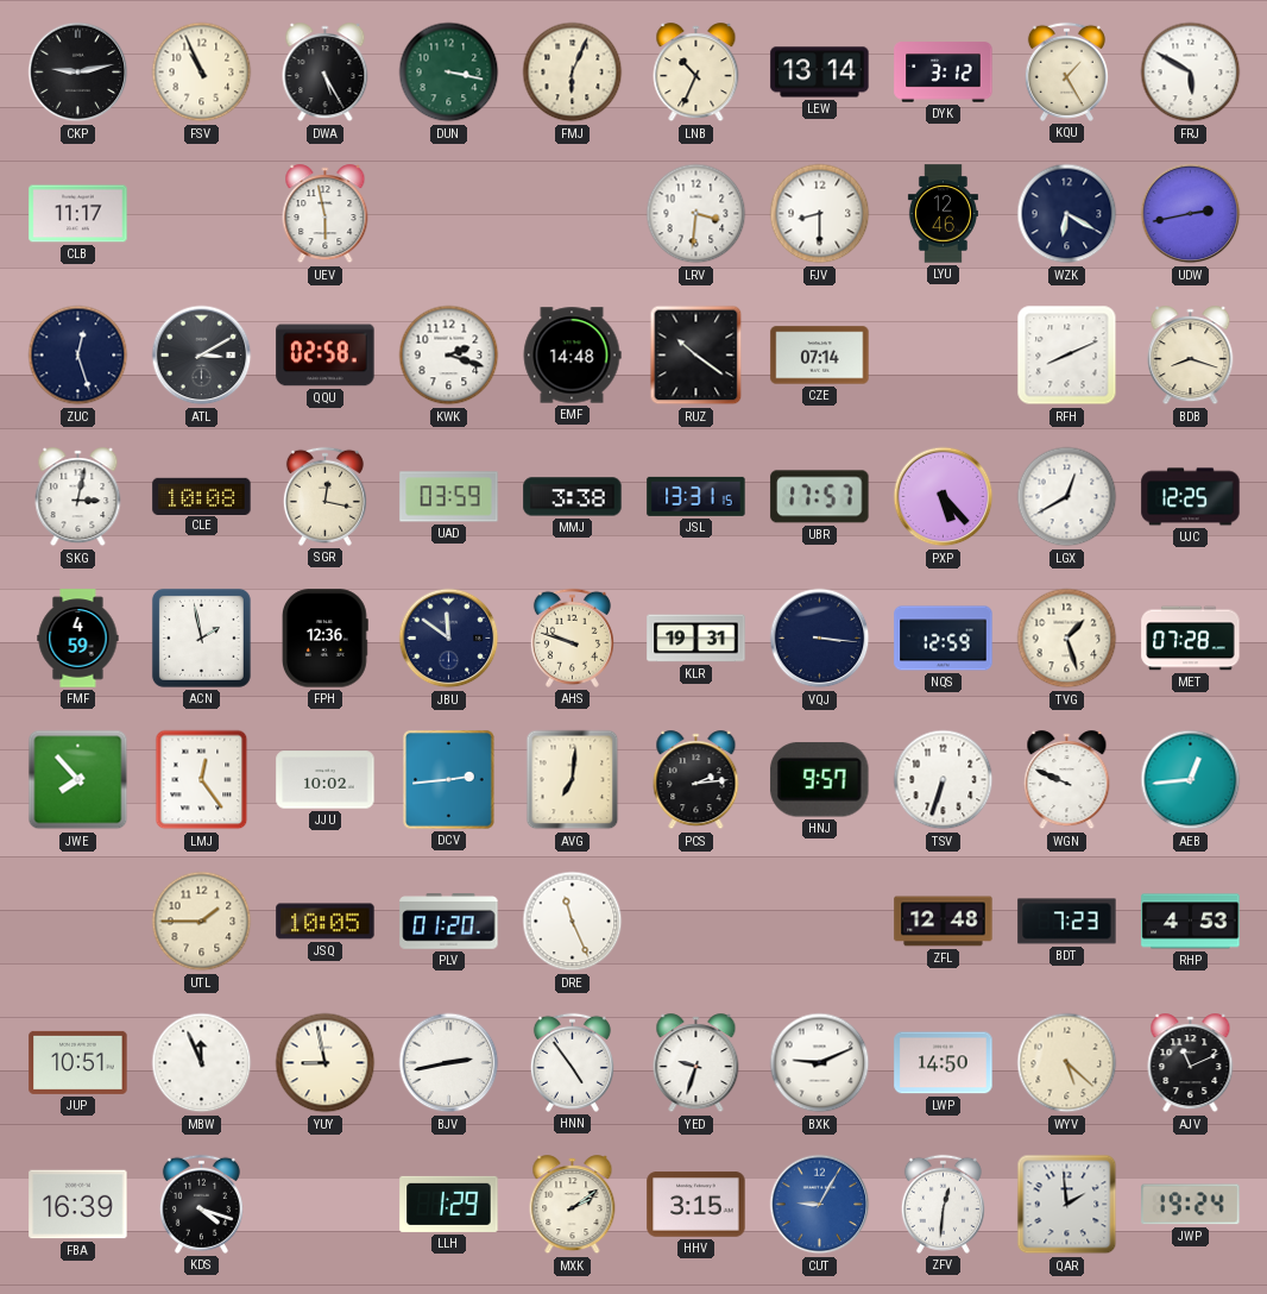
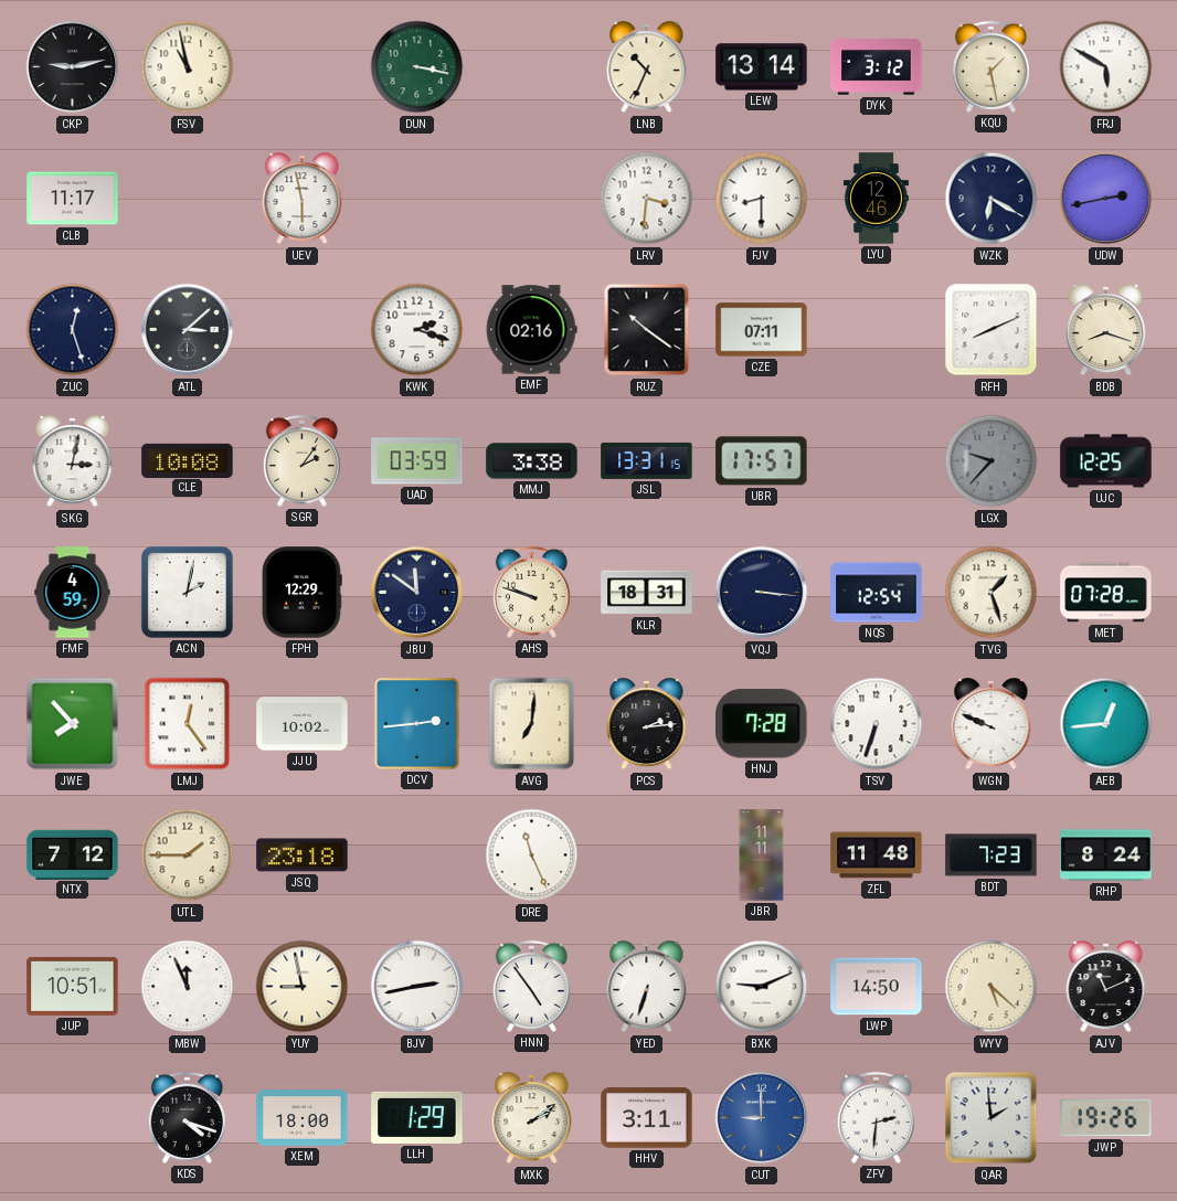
FSV: 10:56 -> 10:58
DWA: 5:25 -> none
FMJ: 6:04 -> none
KQU: 1:25 -> 1:28
ATL: 3:10 -> 3:08
QQU: 02:58 -> none
EMF: 14:48 -> 02:16
CZE: 07:14 -> 07:11
SGR: 12:17 -> 2:06
PXP: 5:23 -> none
LGX: 12:40 -> 9:37
LGX dial: white -> grey
ACN: 1:58 -> 2:02
FPH: 12:36 -> 12:29
KLR: 19:31 -> 18:31
NQS: 12:59 -> 12:54
HNJ: 9:57 -> 7:28
NTX: none -> 7:12
JSQ: 10:05 -> 23:18
PLV: 01:20 -> none
JBR: none -> 11:11
ZFL: 12:48 -> 11:48
RHP: 4:53 -> 8:24
YED: 9:33 -> 6:33
FBA: 16:39 -> none
XEM: none -> 18:00
HHV: 3:15 -> 3:11
CUT: 9:05 -> 9:00
ZFV: 12:31 -> 2:31
JWP: 19:24 -> 19:26
